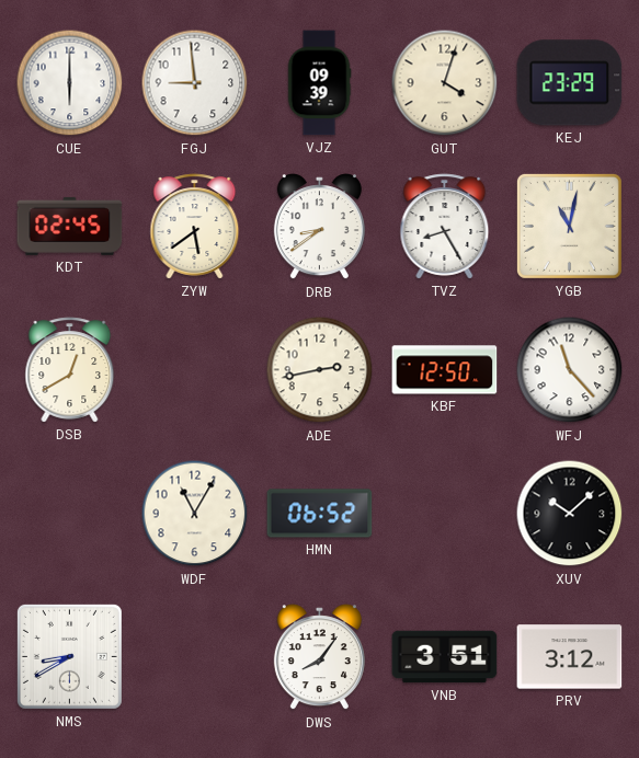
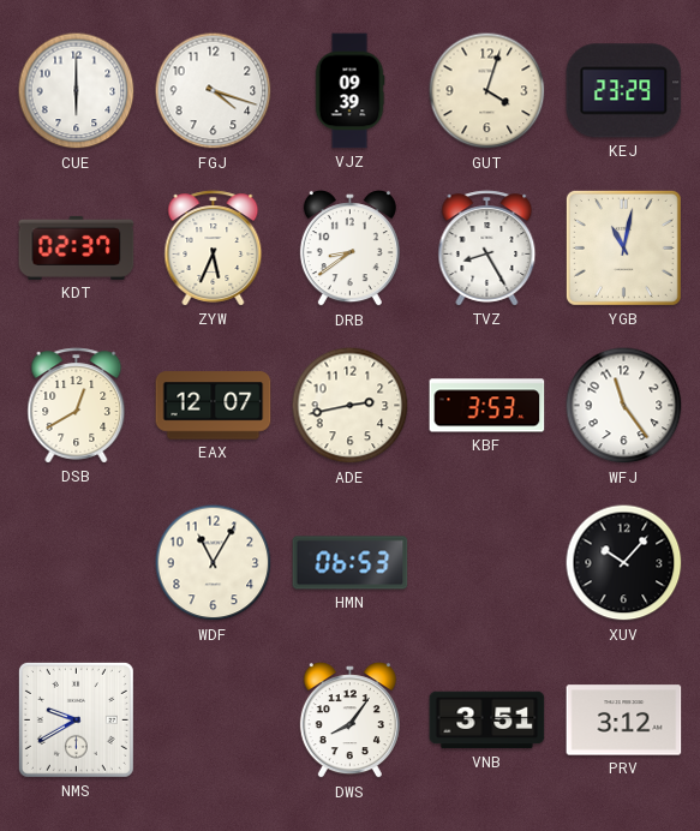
FGJ: 8:59 -> 4:18
KDT: 02:45 -> 02:37
ZYW: 5:39 -> 5:34
EAX: none -> 12:07
KBF: 12:50 -> 3:53
WFJ: 11:23 -> 11:24
HMN: 06:52 -> 06:53
XUV: 10:08 -> 10:07
NMS: 8:40 -> 9:40
